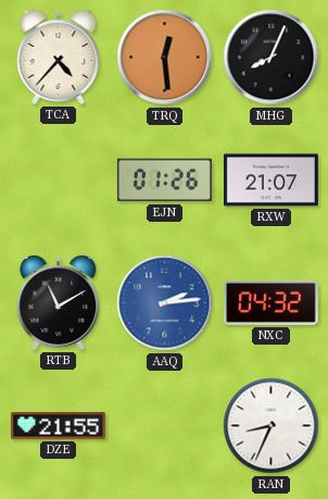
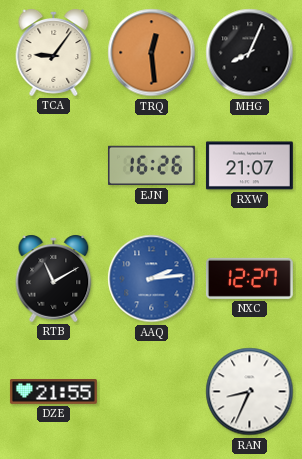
TCA: 4:37 -> 9:06
EJN: 01:26 -> 16:26
NXC: 04:32 -> 12:27
